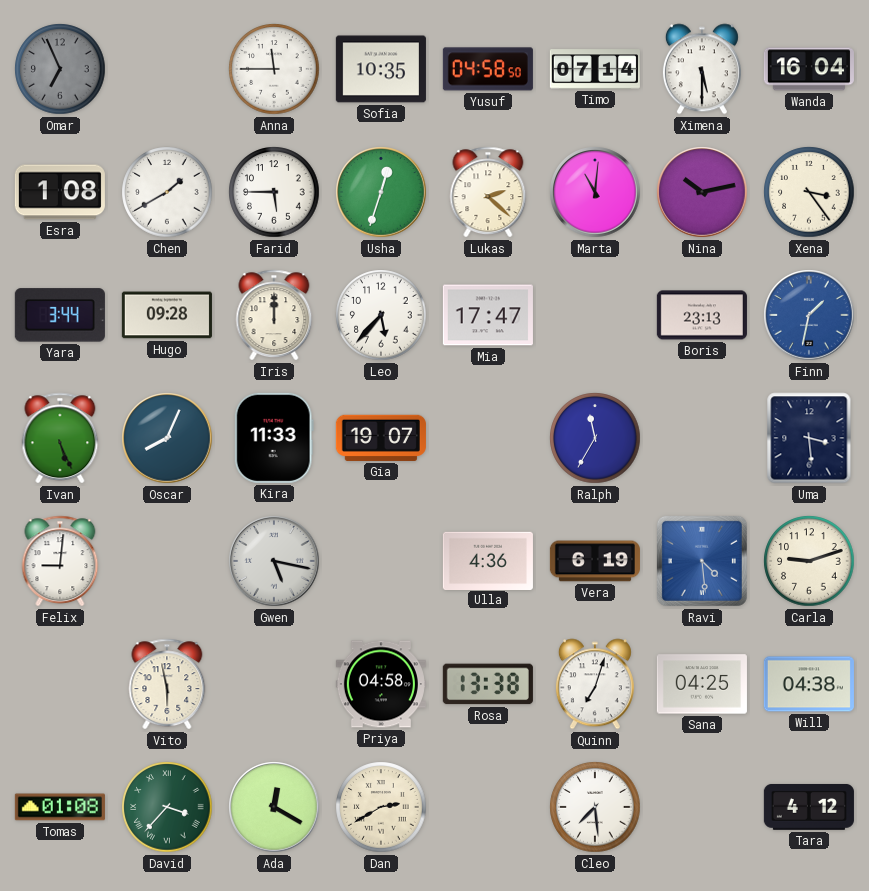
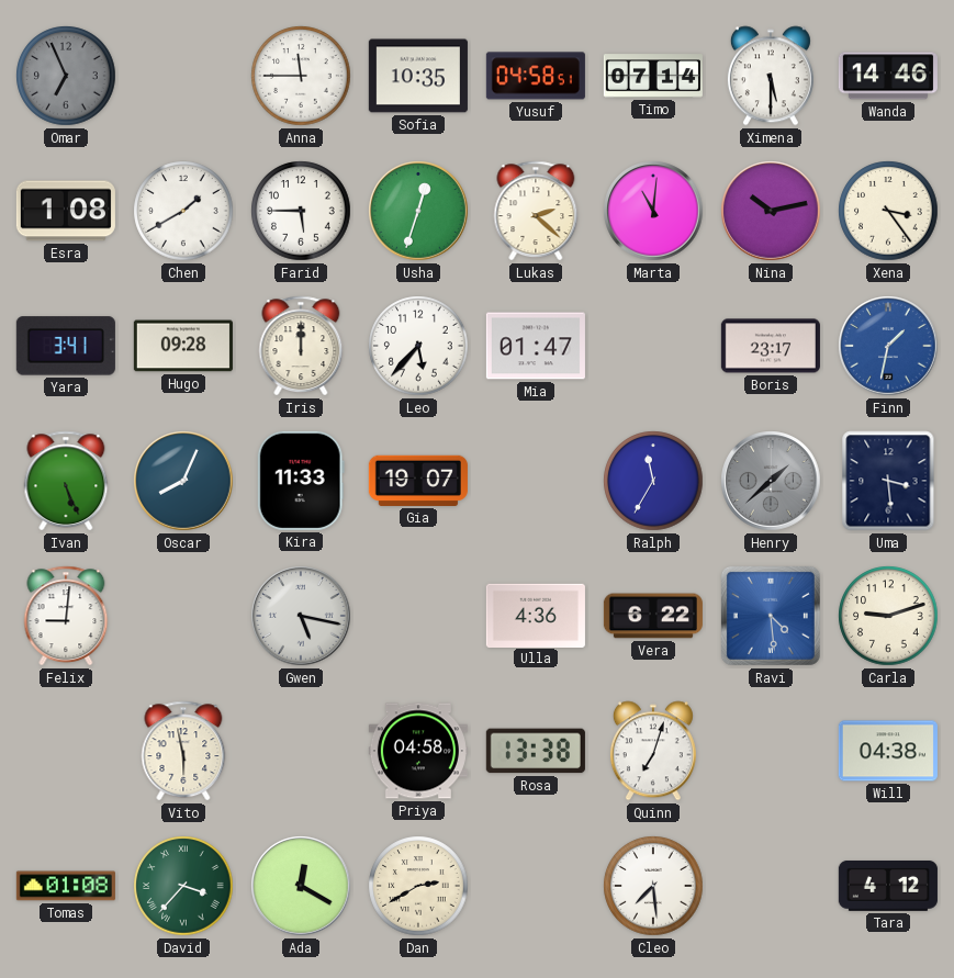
Yusuf: 04:58:50 -> 04:58:51
Wanda: 16:04 -> 14:46
Yara: 3:44 -> 3:41
Mia: 17:47 -> 01:47
Boris: 23:13 -> 23:17
Henry: none -> 1:38
Vera: 6:19 -> 6:22
Sana: 04:25 -> none
